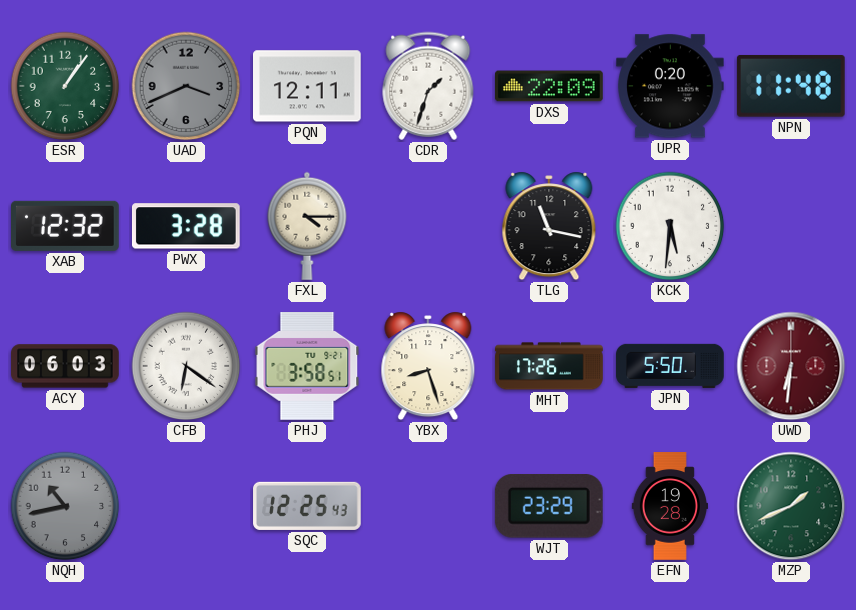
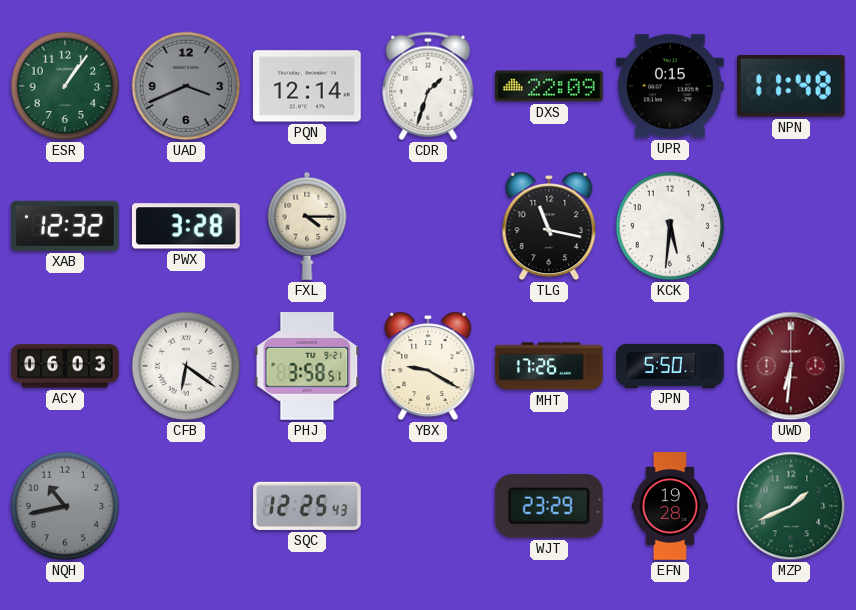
PQN: 12:11 -> 12:14
UPR: 0:20 -> 0:15
YBX: 8:27 -> 9:20
